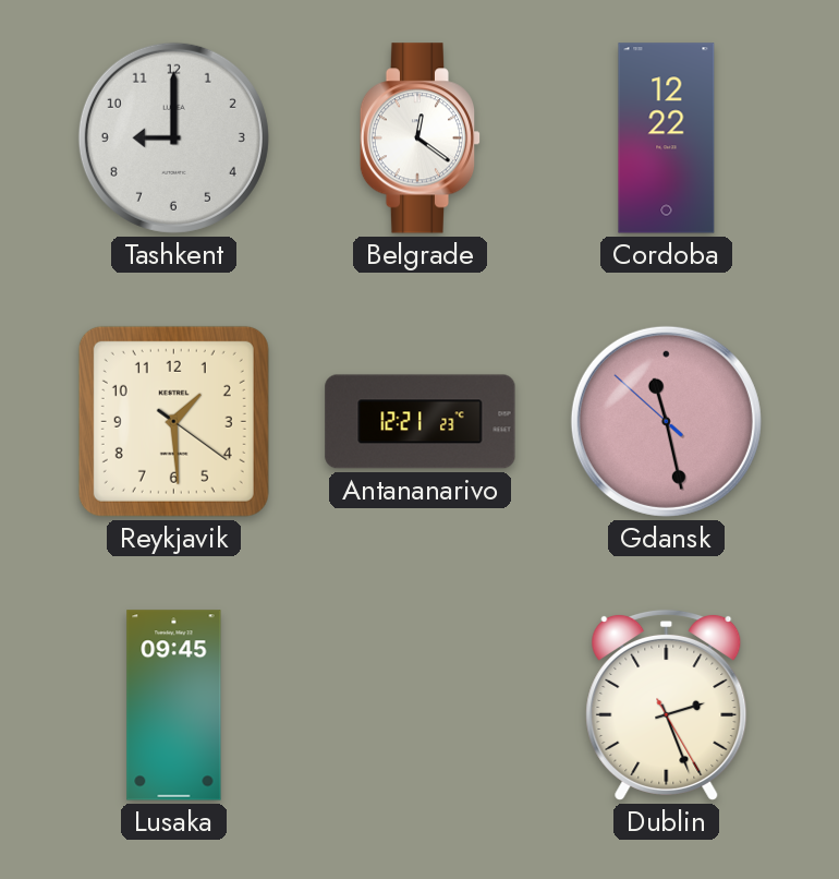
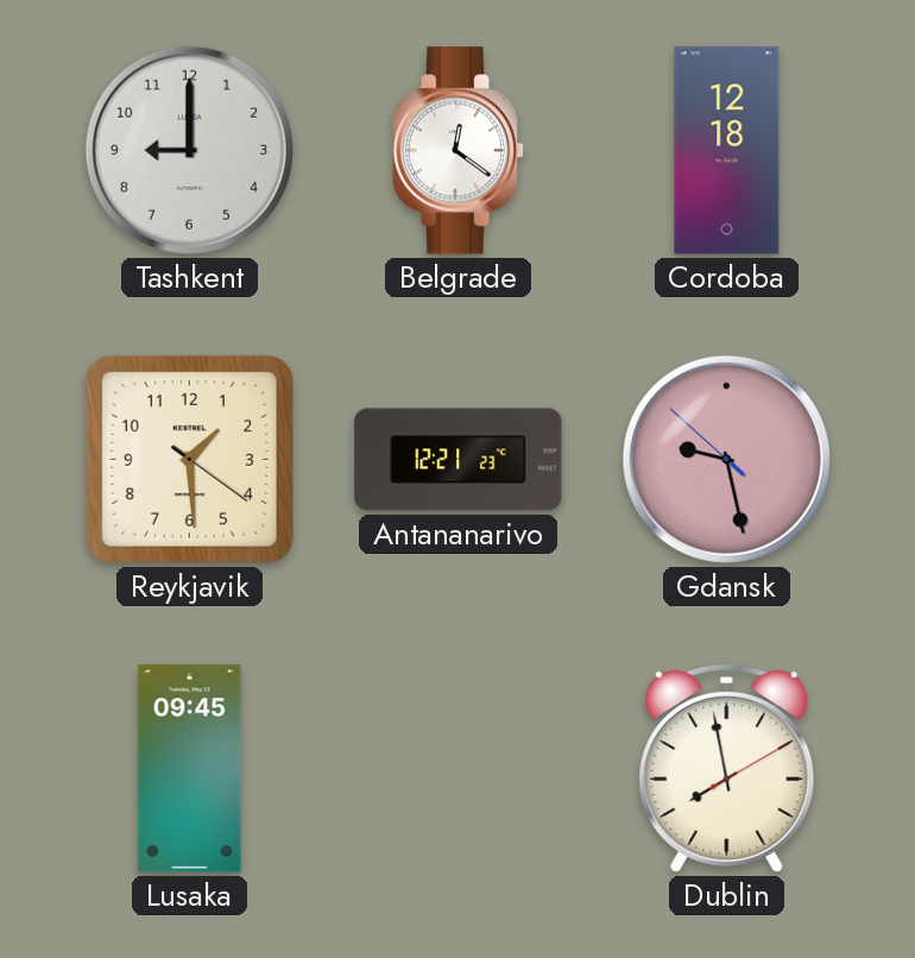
Cordoba: 12:22 -> 12:18
Gdansk: 11:27 -> 9:27
Dublin: 2:26 -> 7:58
